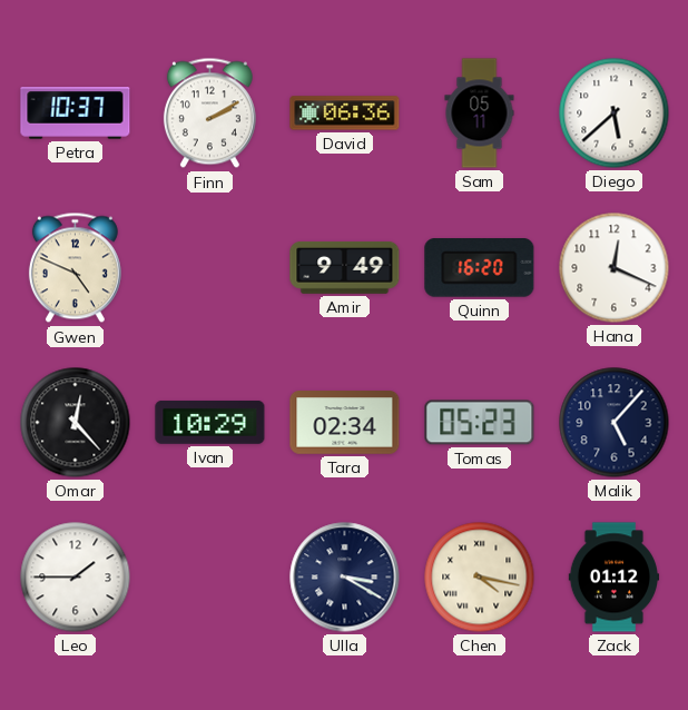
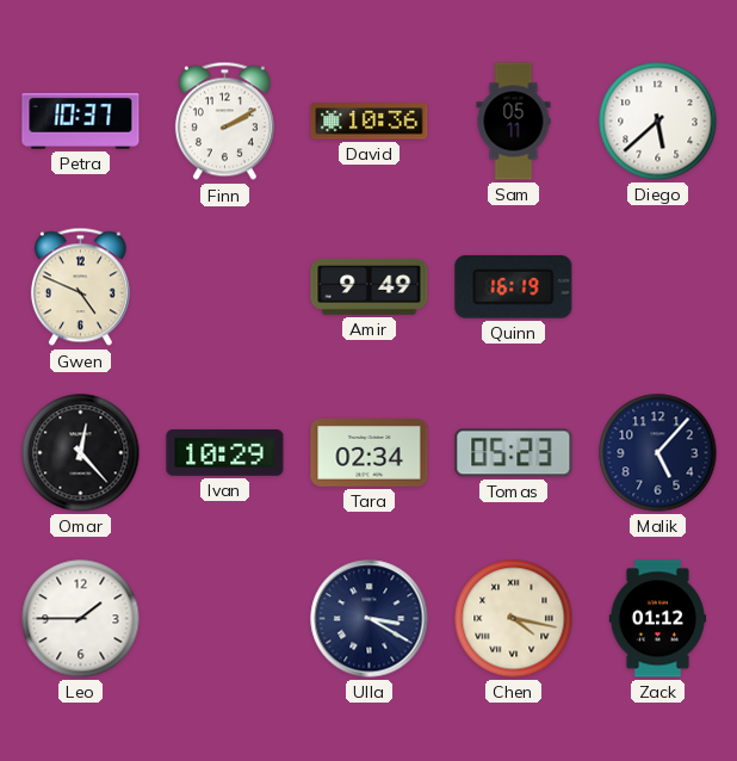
David: 06:36 -> 10:36
Quinn: 16:20 -> 16:19
Hana: 12:19 -> none
